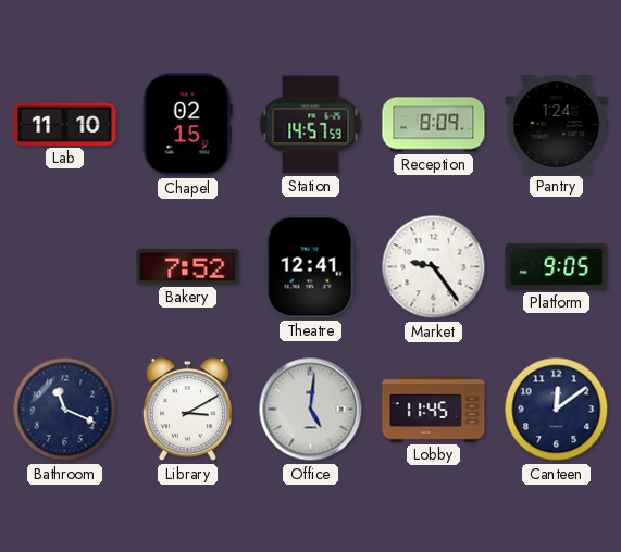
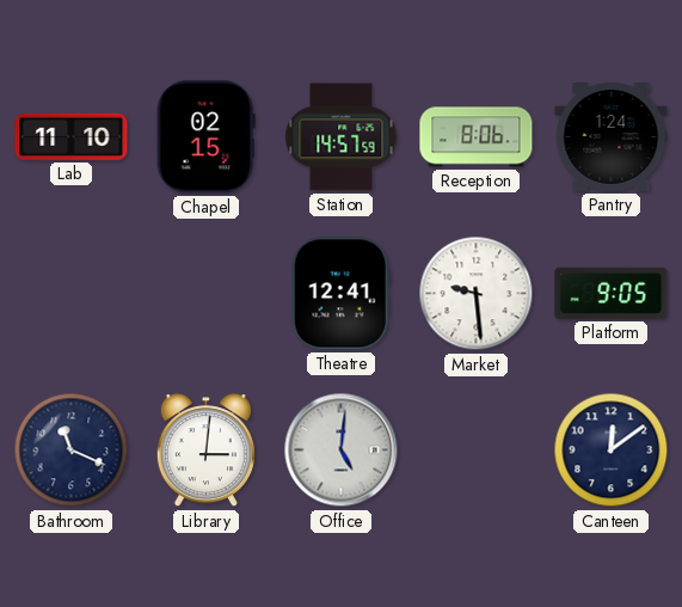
Reception: 8:09 -> 8:06
Bakery: 7:52 -> none
Market: 9:24 -> 9:29
Library: 3:10 -> 3:01
Lobby: 11:45 -> none
